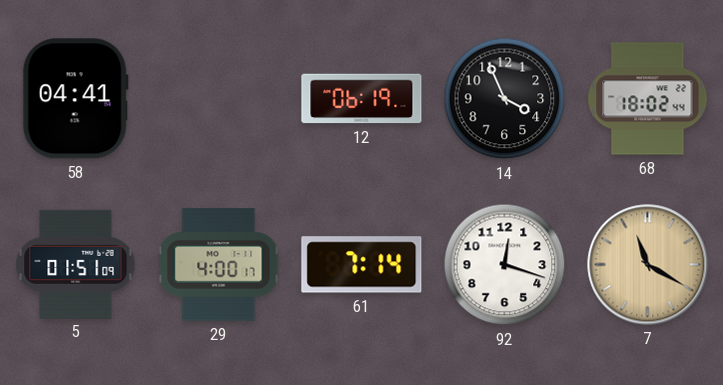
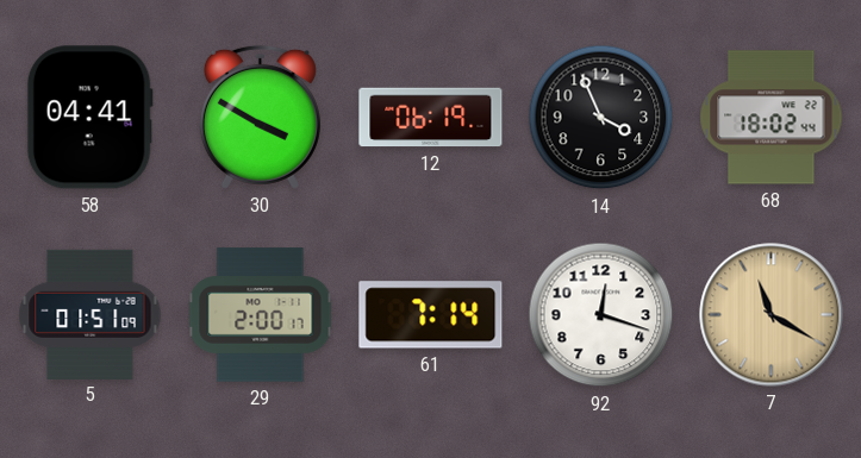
30: none -> 3:50
29: 4:00 -> 2:00
